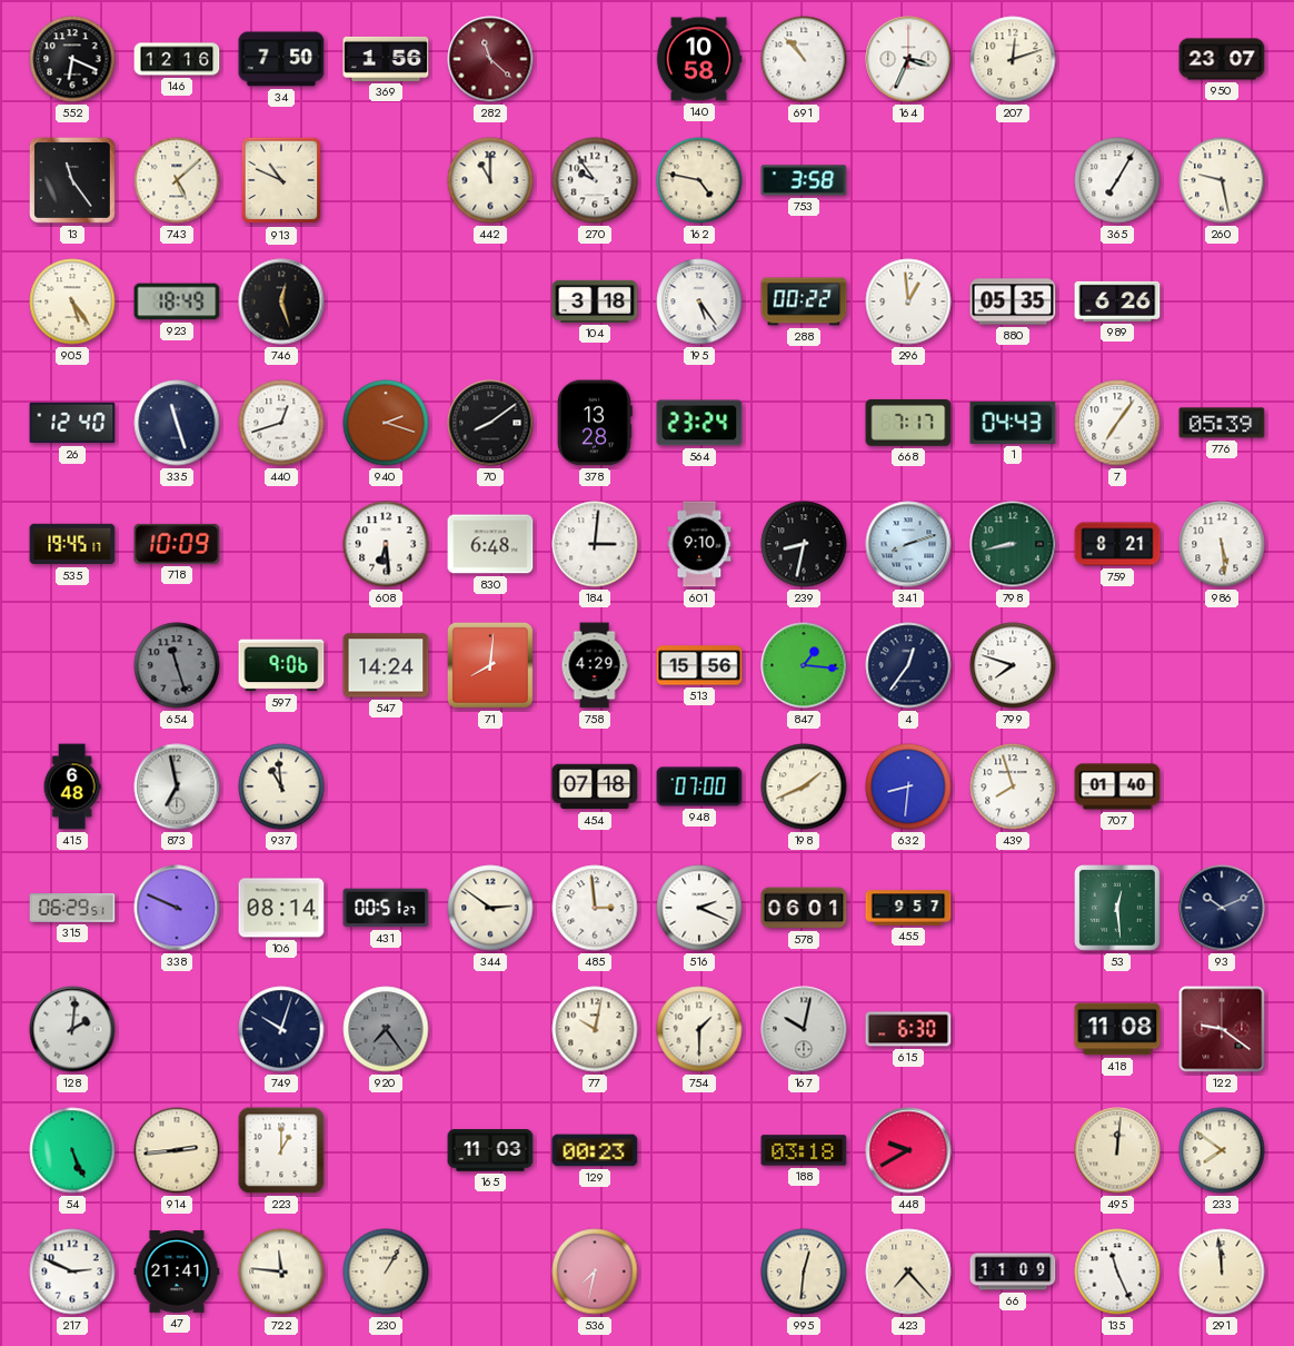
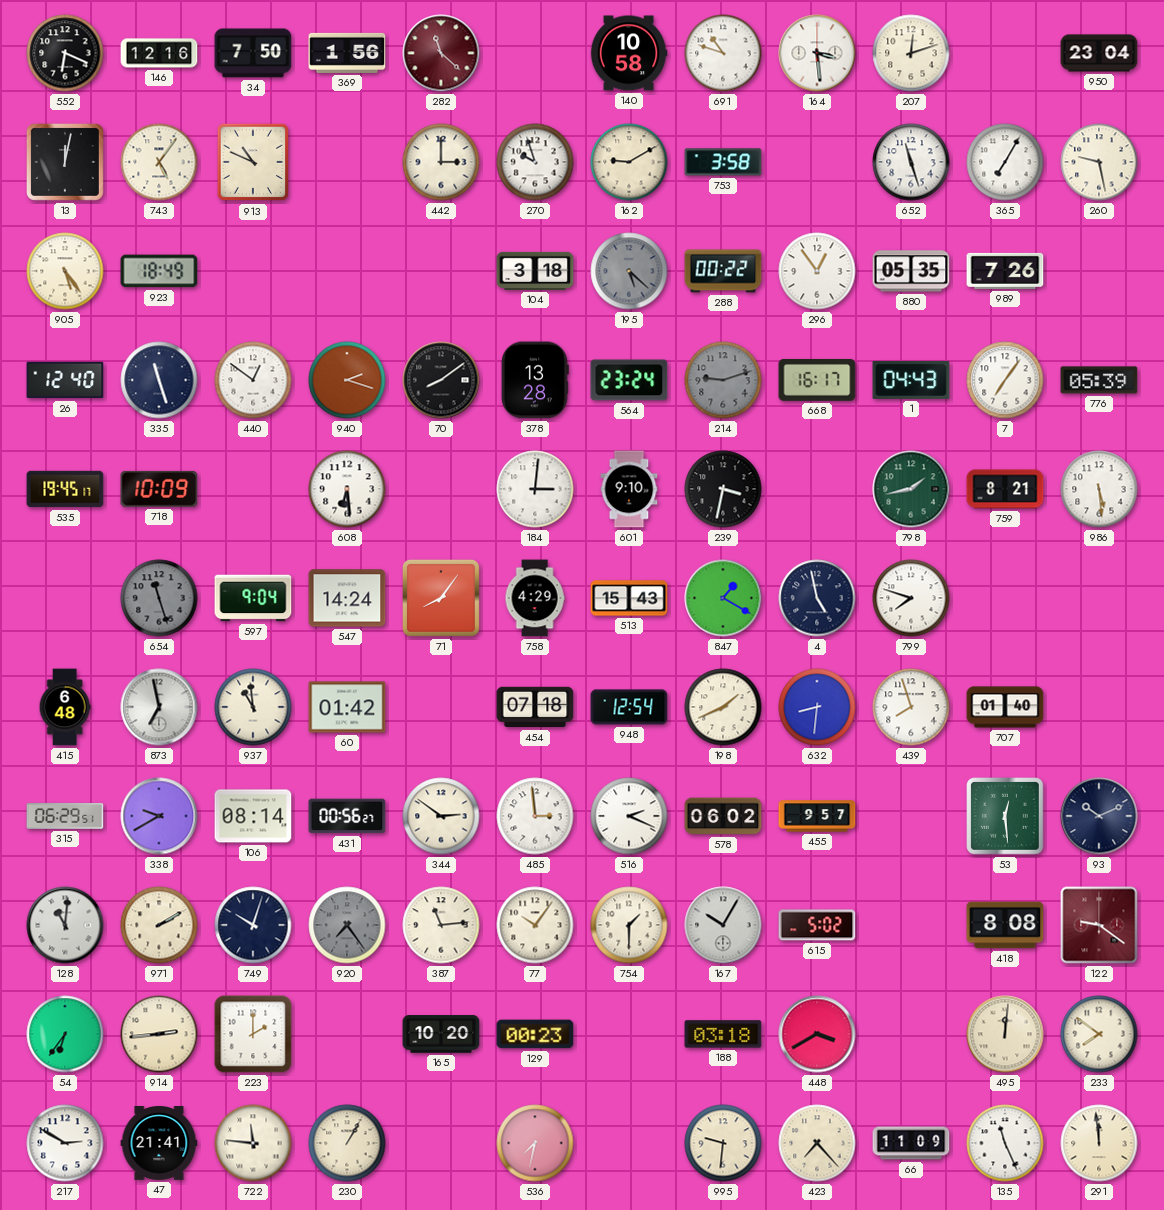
691: 10:53 -> 10:48
164: 3:34 -> 3:29
950: 23:07 -> 23:04
13: 11:24 -> 12:02
743: 5:08 -> 5:06
442: 11:00 -> 3:00
270: 9:54 -> 9:57
162: 4:47 -> 9:10
652: none -> 11:27
746: 12:27 -> none
195: 5:24 -> 5:22
195 dial: white -> grey
296: 12:59 -> 12:54
989: 6:26 -> 7:26
440: 12:42 -> 12:51
214: none -> 9:12
668: 7:17 -> 16:17
830: 6:48 -> none
239: 8:32 -> 3:32
341: 8:12 -> none
798: 8:43 -> 1:43
597: 9:06 -> 9:04
71: 8:01 -> 8:06
513: 15:56 -> 15:43
847: 1:16 -> 1:20
4: 12:36 -> 4:58
60: none -> 01:42
948: 07:00 -> 12:54
338: 9:49 -> 9:40
431: 00:51 -> 00:56
578: 06:01 -> 06:02
128: 2:01 -> 11:01
971: none -> 2:10
387: none -> 11:14
77: 10:02 -> 10:06
167: 10:02 -> 10:05
615: 6:30 -> 5:02
418: 11:08 -> 8:08
54: 5:26 -> 6:36
223: 1:00 -> 2:00
165: 11:03 -> 10:20
448: 9:40 -> 3:40
217: 2:49 -> 2:50
995: 12:31 -> 9:31
